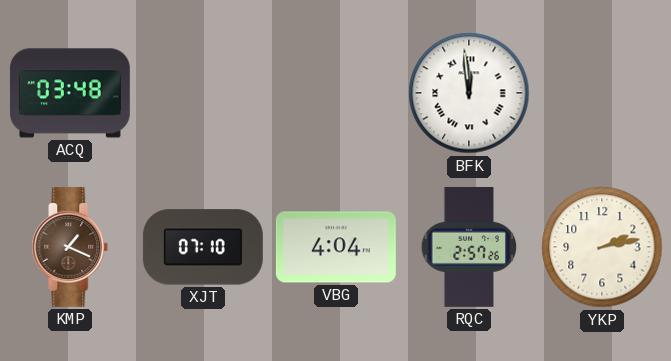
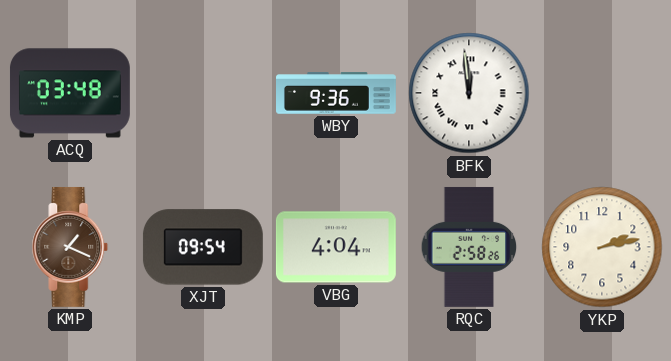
WBY: none -> 9:36
XJT: 07:10 -> 09:54
RQC: 2:57 -> 2:58
